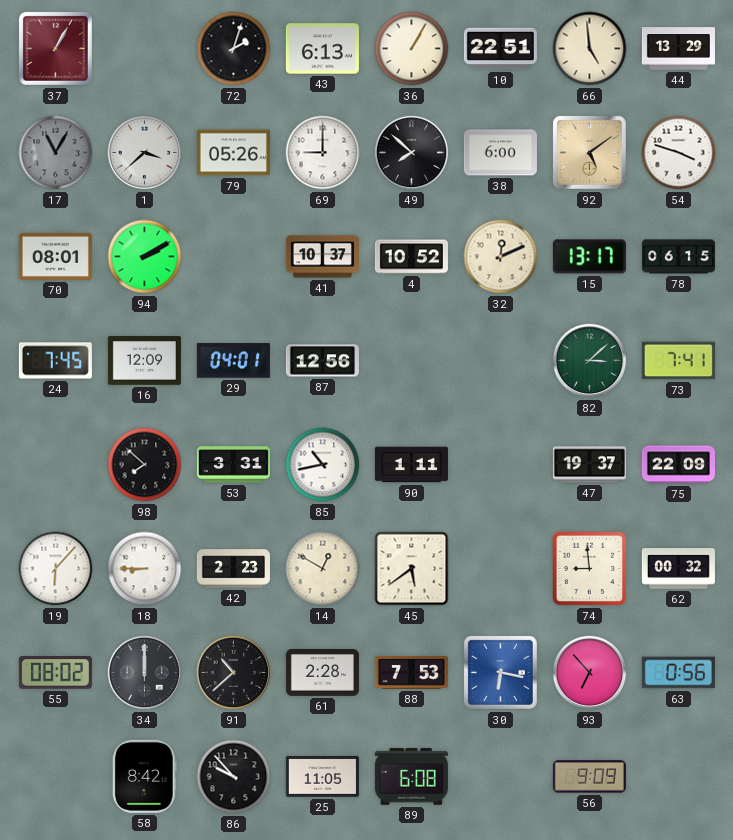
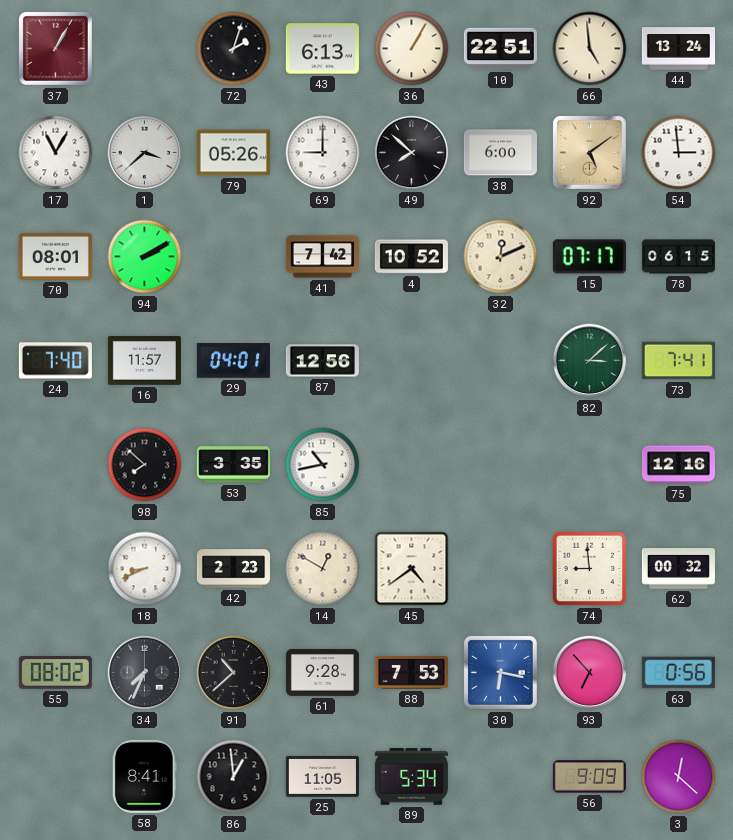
44: 13:29 -> 13:24
17 dial: grey -> white
54: 3:48 -> 2:59
41: 10:37 -> 7:42
15: 13:17 -> 07:17
24: 7:45 -> 7:40
16: 12:09 -> 11:57
53: 3:31 -> 3:35
90: 1:11 -> none
47: 19:37 -> none
75: 22:09 -> 12:16
19: 6:07 -> none
18: 8:45 -> 8:41
45: 5:39 -> 4:39
34: 12:00 -> 7:34
61: 2:28 -> 9:28
58: 8:42 -> 8:41
86: 9:53 -> 12:59
89: 6:08 -> 5:34
3: none -> 12:22
